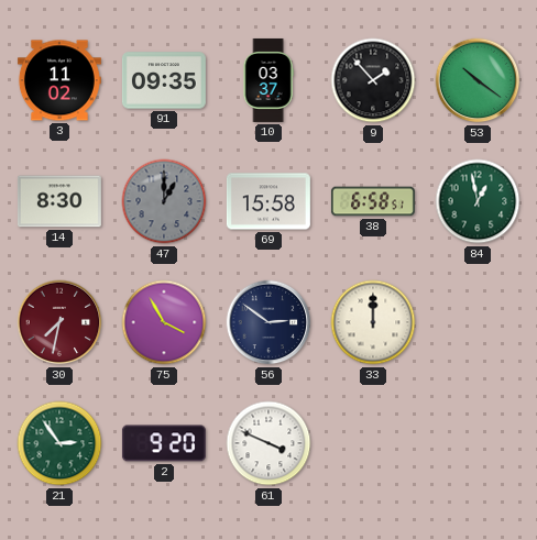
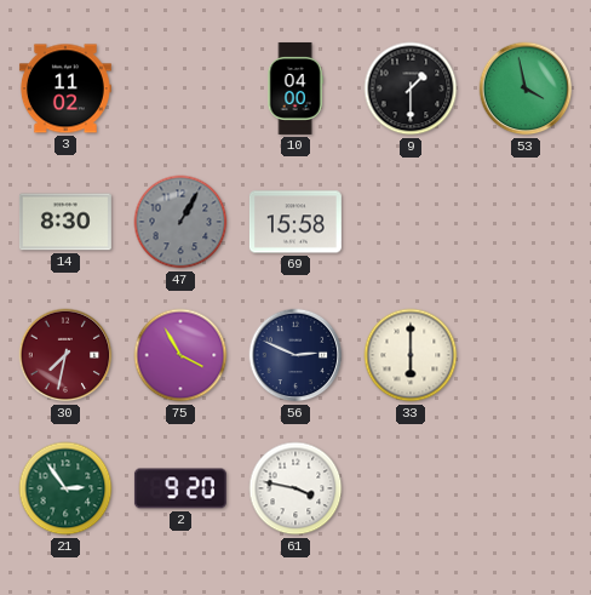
91: 09:35 -> none
10: 03:37 -> 04:00
9: 1:53 -> 1:30
53: 10:21 -> 3:58
47: 1:00 -> 1:05
38: 6:58 -> none
84: 12:58 -> none
56: 2:51 -> 2:49
33: 12:00 -> 6:00
61: 3:49 -> 3:47
